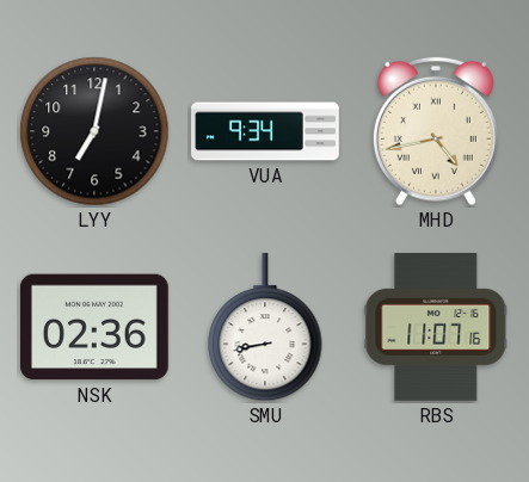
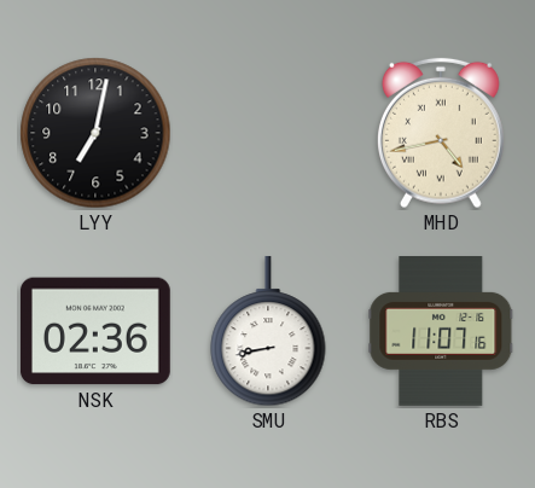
VUA: 9:34 -> none
